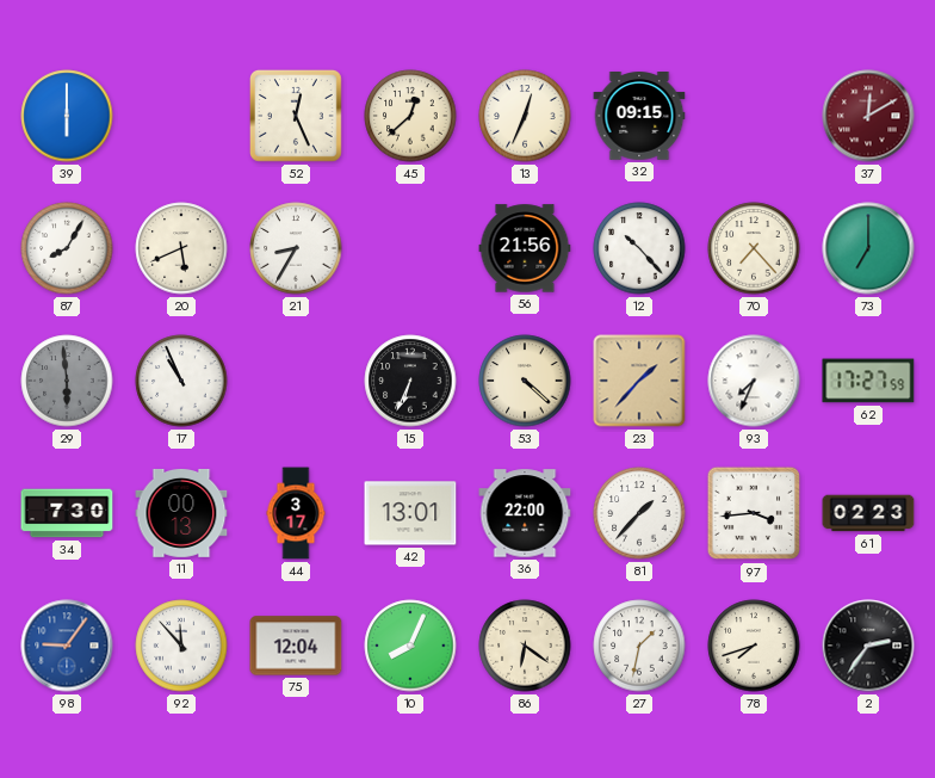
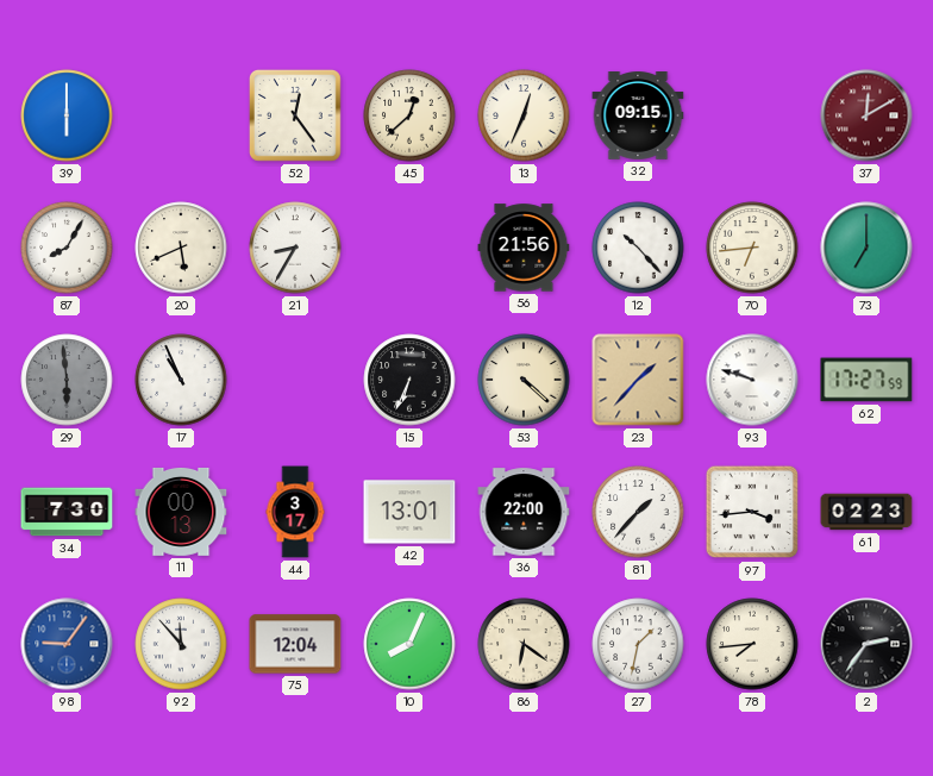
52: 12:26 -> 12:24
70: 7:23 -> 6:44
93: 7:34 -> 9:48
78: 7:42 -> 7:44
